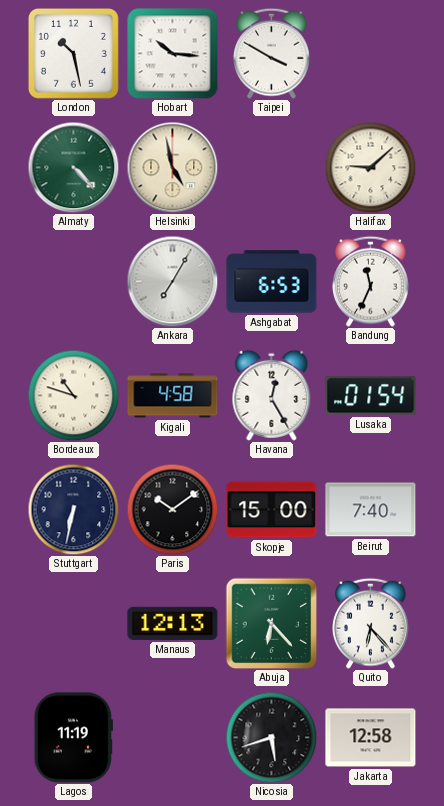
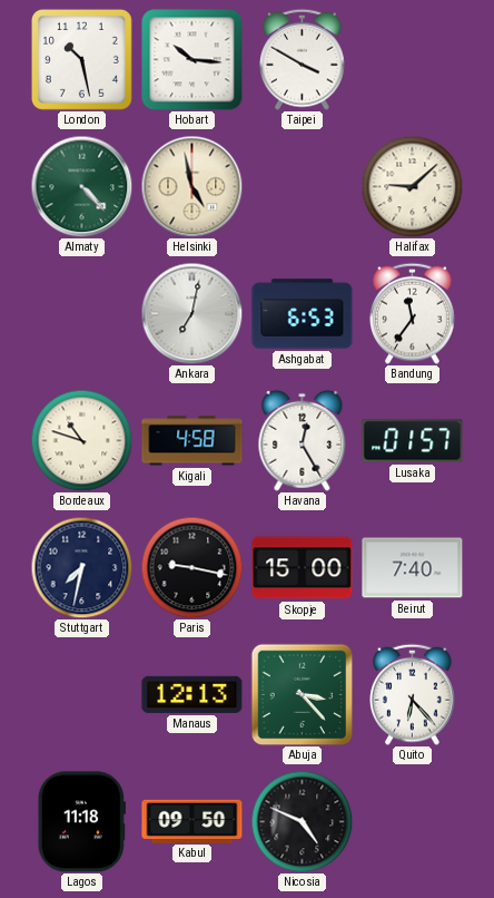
Ankara: 7:05 -> 7:02
Bandung: 11:34 -> 11:36
Lusaka: 01:54 -> 01:57
Stuttgart: 6:32 -> 7:32
Paris: 10:09 -> 9:17
Abuja: 6:23 -> 3:23
Lagos: 11:19 -> 11:18
Kabul: none -> 09:50
Nicosia: 5:42 -> 4:49
Jakarta: 12:58 -> none
